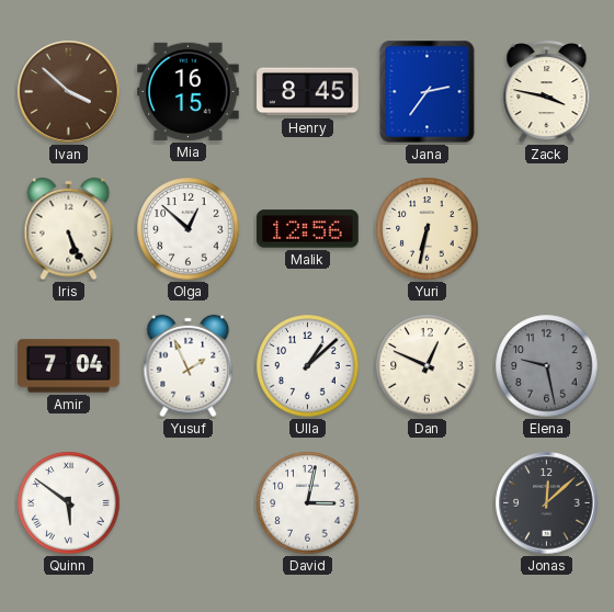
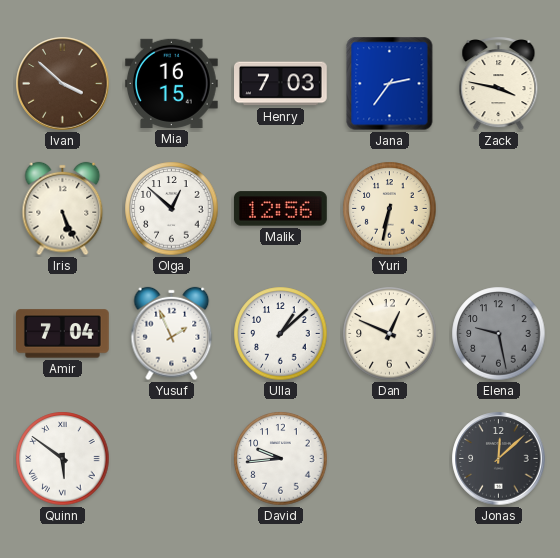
Henry: 8:45 -> 7:03
David: 3:02 -> 9:44
